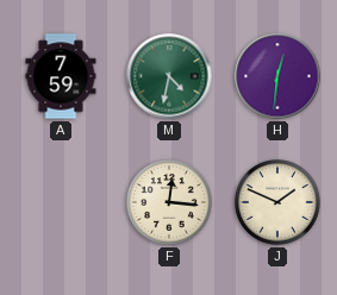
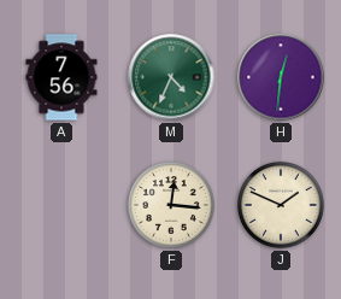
A: 7:59 -> 7:56
M: 4:32 -> 4:34
